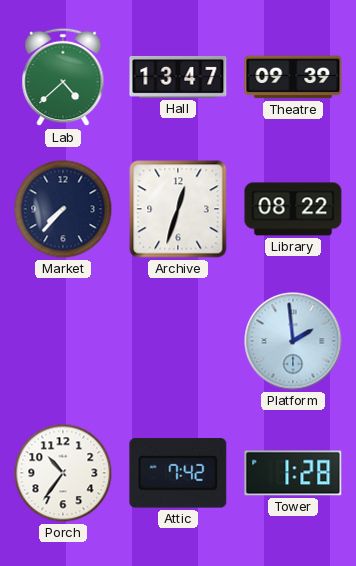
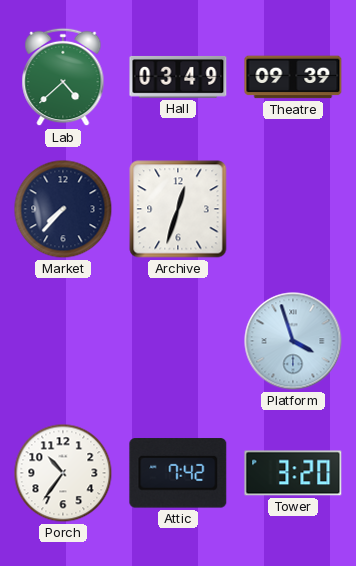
Hall: 13:47 -> 03:49
Library: 08:22 -> none
Platform: 1:59 -> 3:57
Tower: 1:28 -> 3:20
